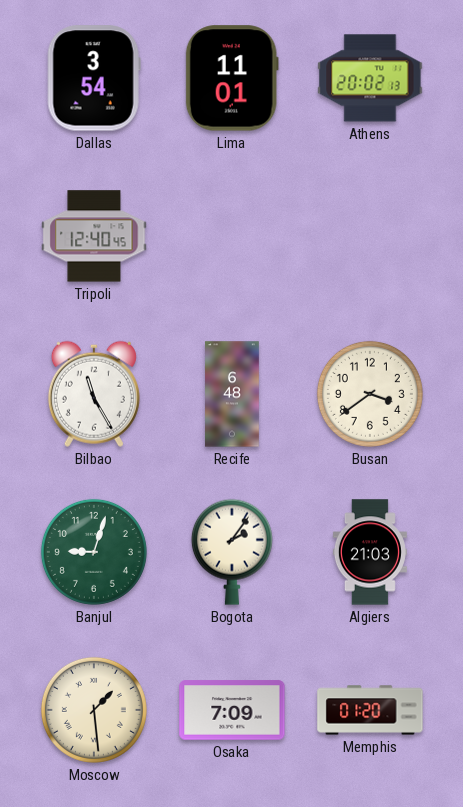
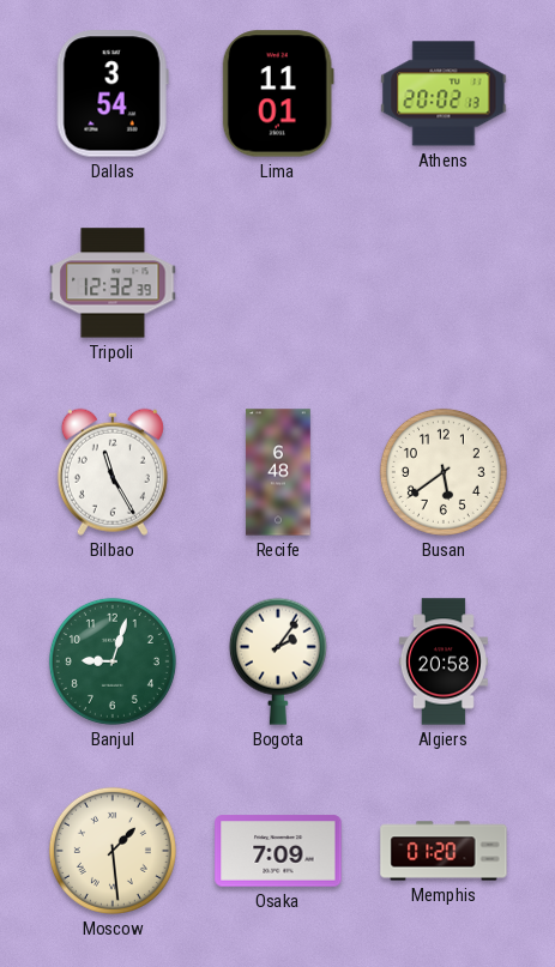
Tripoli: 12:40 -> 12:32
Busan: 3:39 -> 5:39
Algiers: 21:03 -> 20:58
